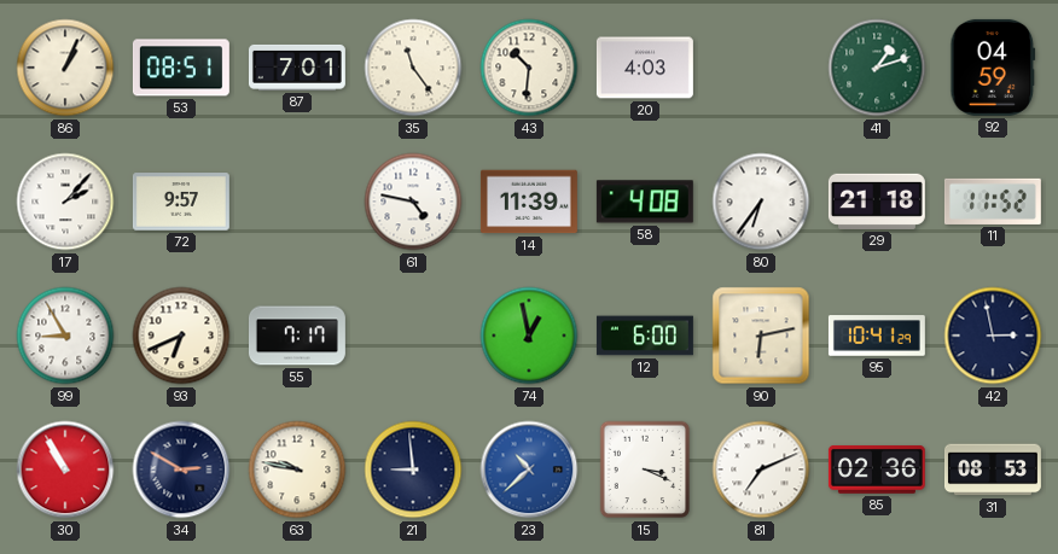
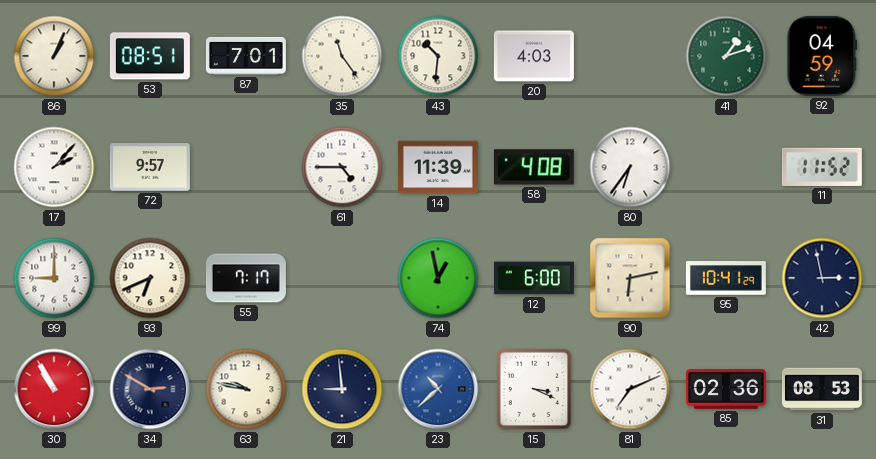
61: 4:47 -> 4:45
29: 21:18 -> none
99: 8:55 -> 9:00
